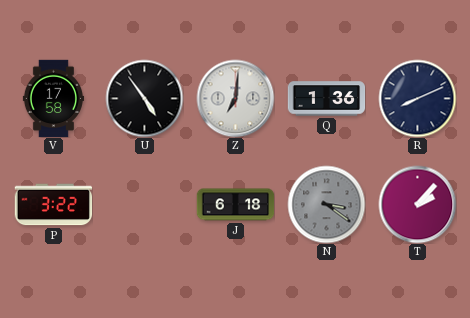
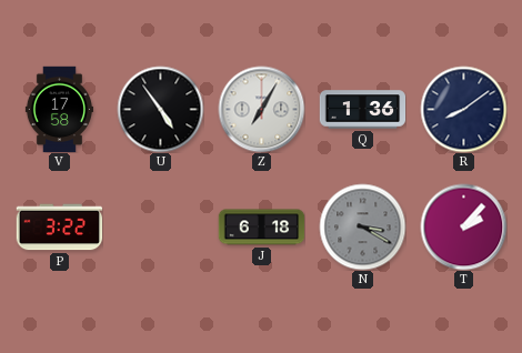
Z: 7:01 -> 7:05
R: 8:11 -> 8:09
N: 3:21 -> 3:20
